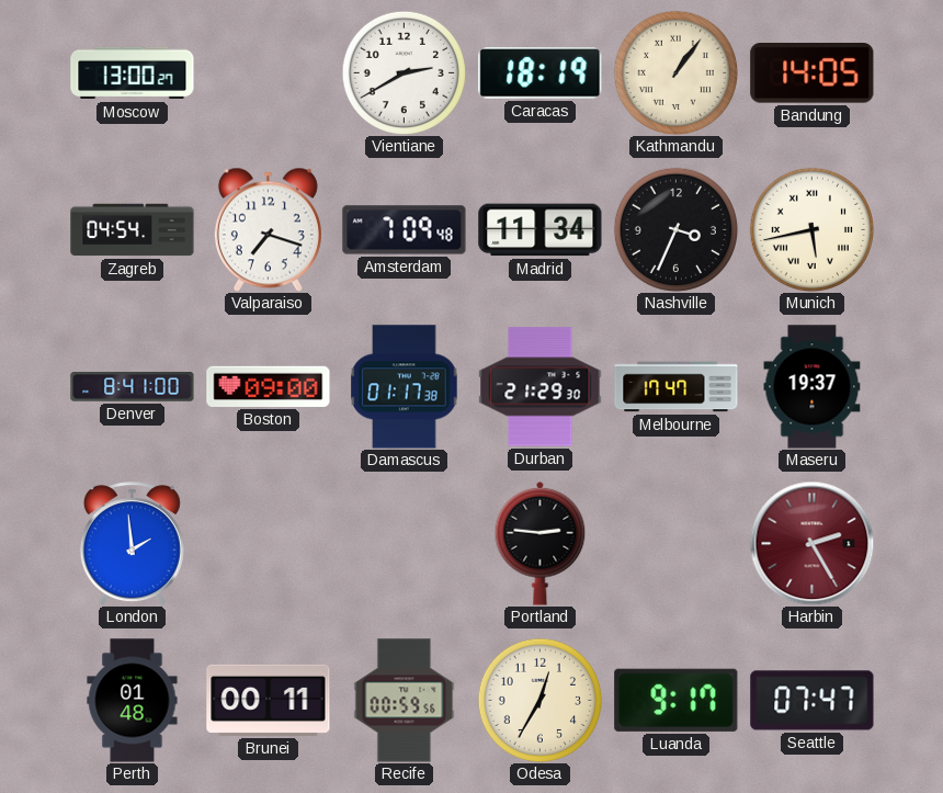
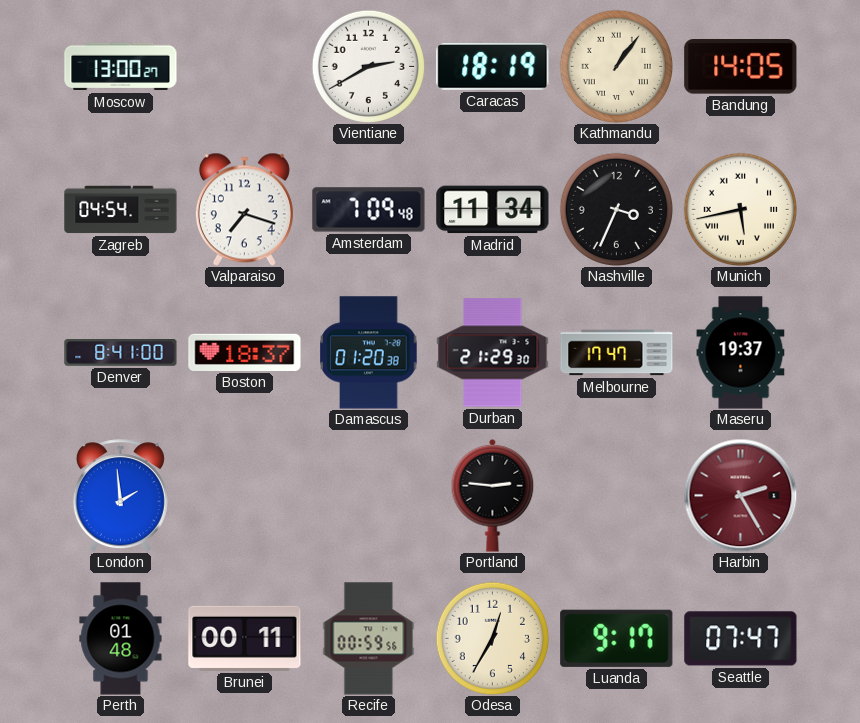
Boston: 09:00 -> 18:37
Damascus: 01:17 -> 01:20
